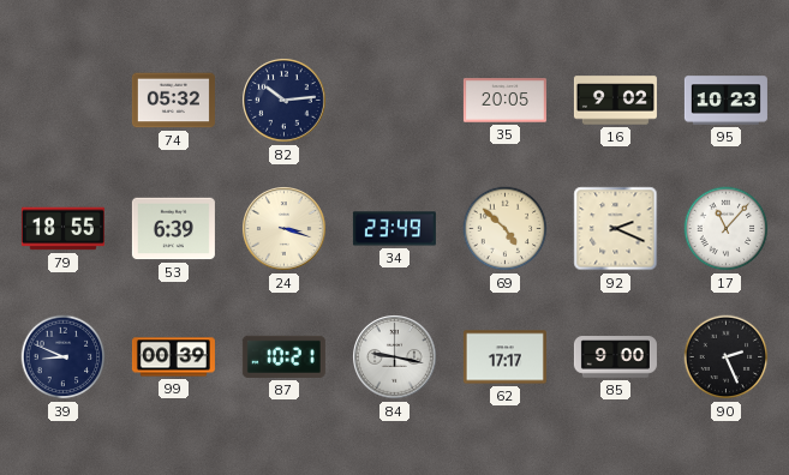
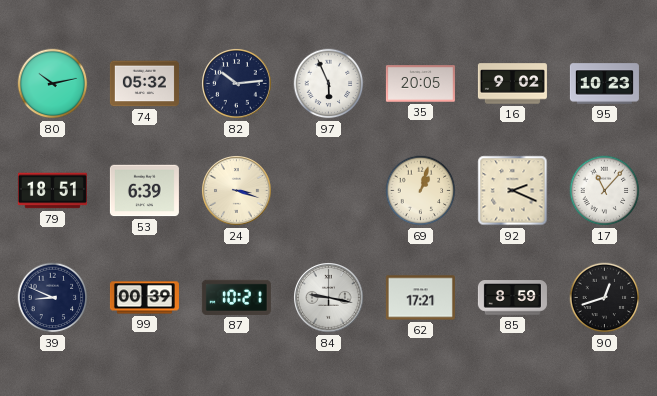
80: none -> 10:13
97: none -> 5:56
79: 18:55 -> 18:51
34: 23:49 -> none
69: 4:52 -> 1:03
62: 17:17 -> 17:21
85: 9:00 -> 8:59
90: 2:26 -> 12:42
